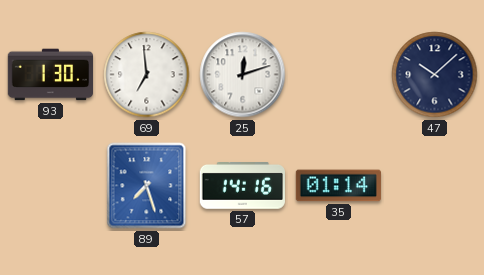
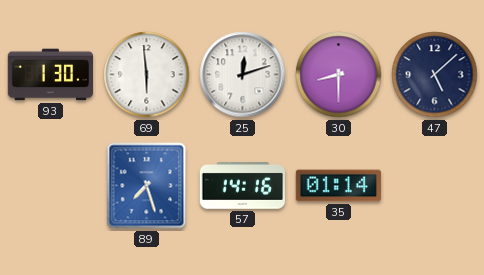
69: 6:59 -> 5:59
30: none -> 8:30
47: 10:08 -> 5:08
